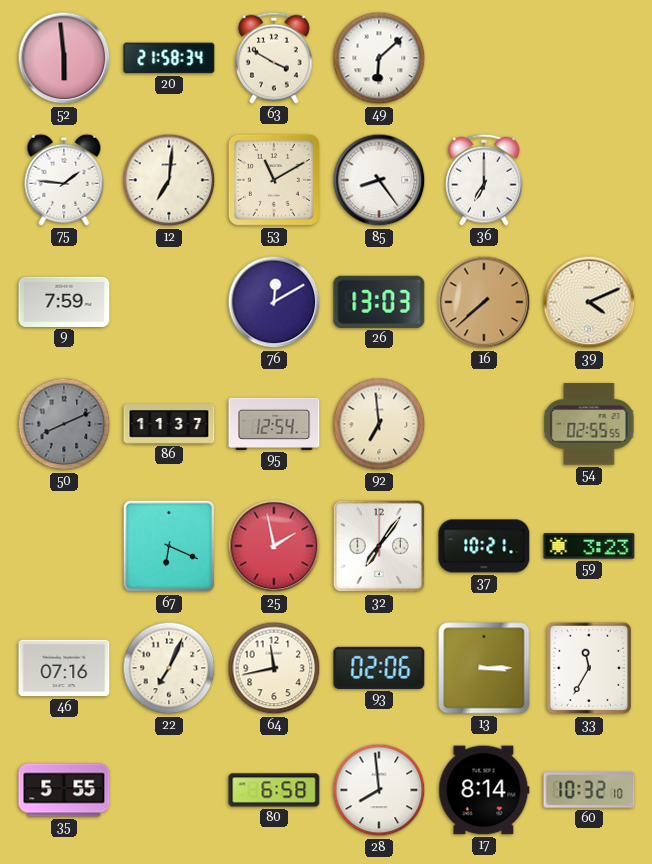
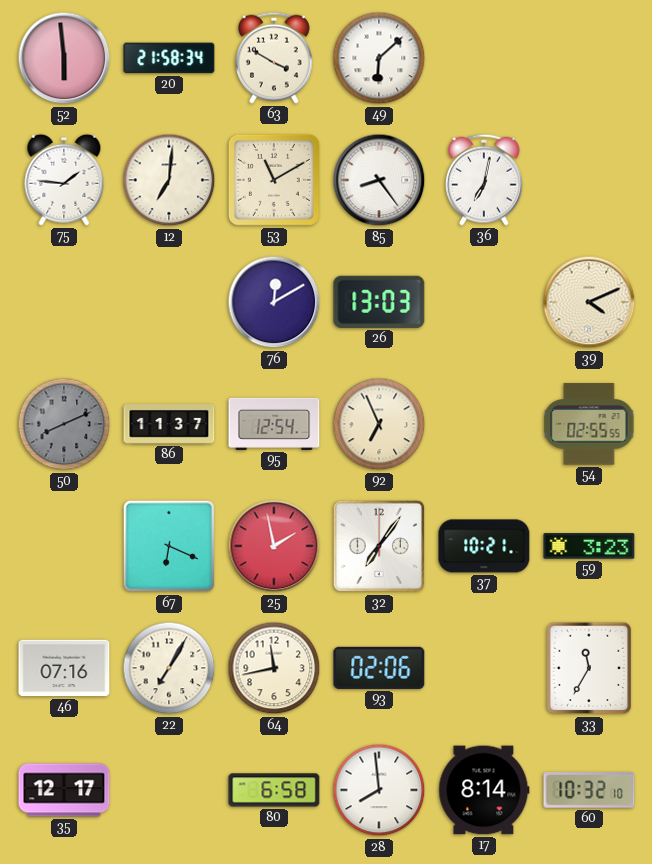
36: 7:00 -> 7:02
9: 7:59 -> none
16: 7:38 -> none
92: 6:59 -> 6:56
22: 7:04 -> 7:05
13: 3:15 -> none
35: 5:55 -> 12:17
